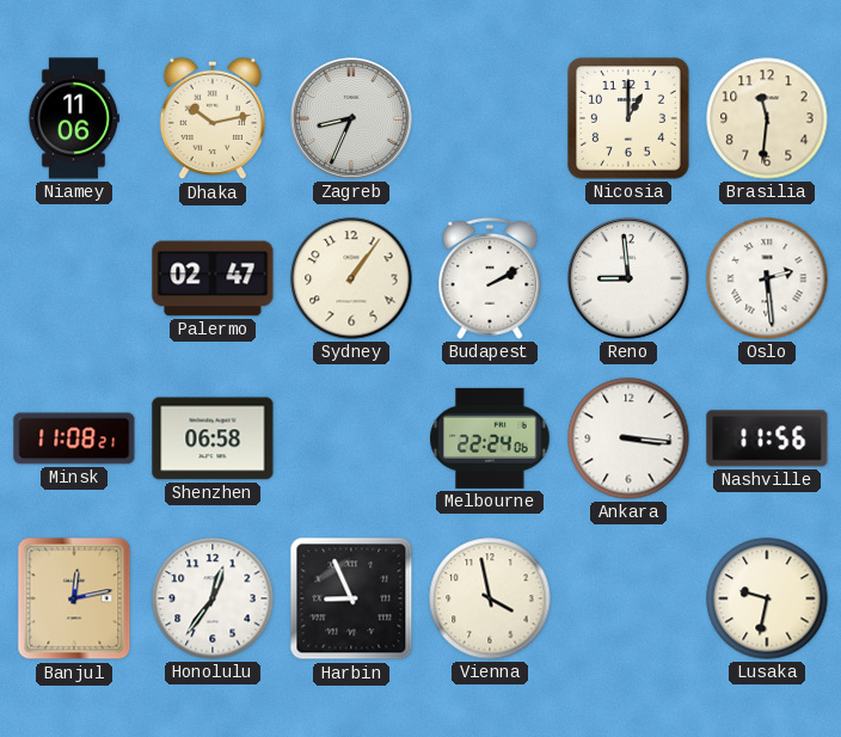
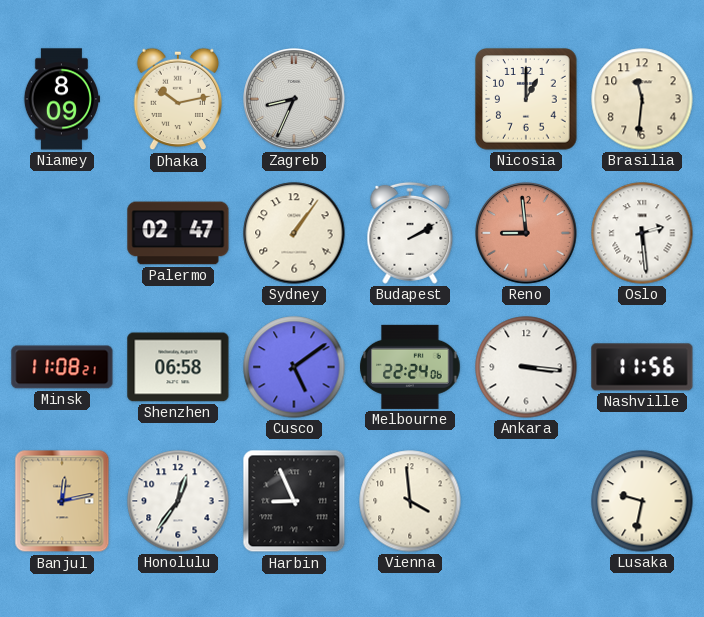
Niamey: 11:06 -> 8:09
Reno dial: white -> salmon
Cusco: none -> 5:09
Vienna: 3:58 -> 3:59
